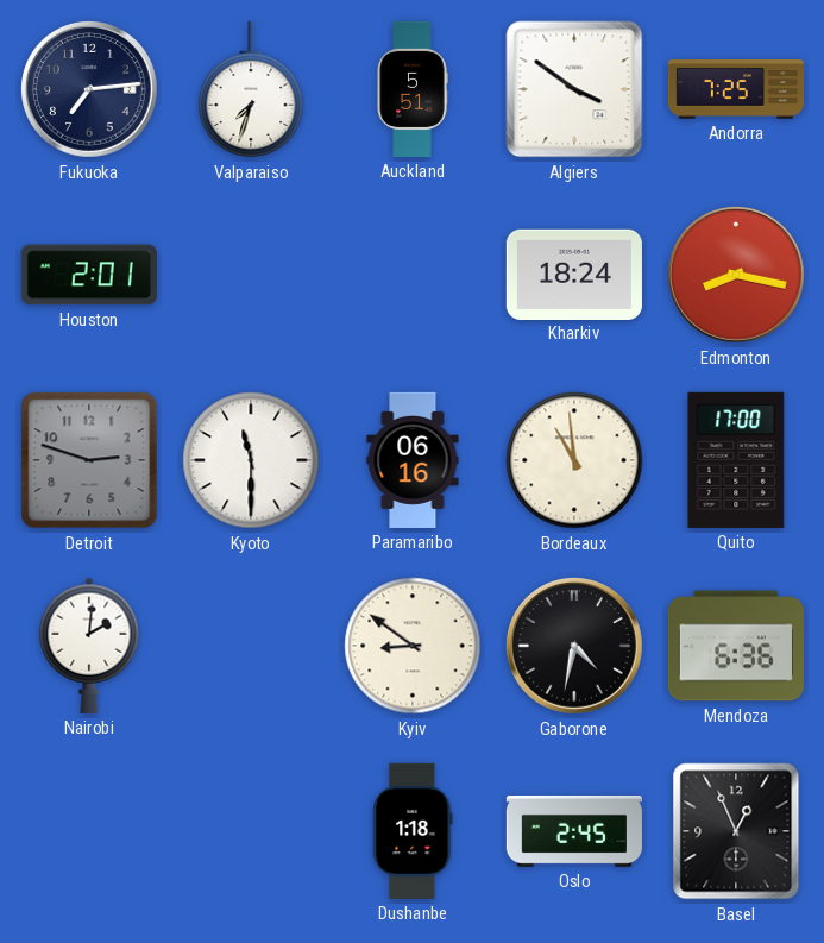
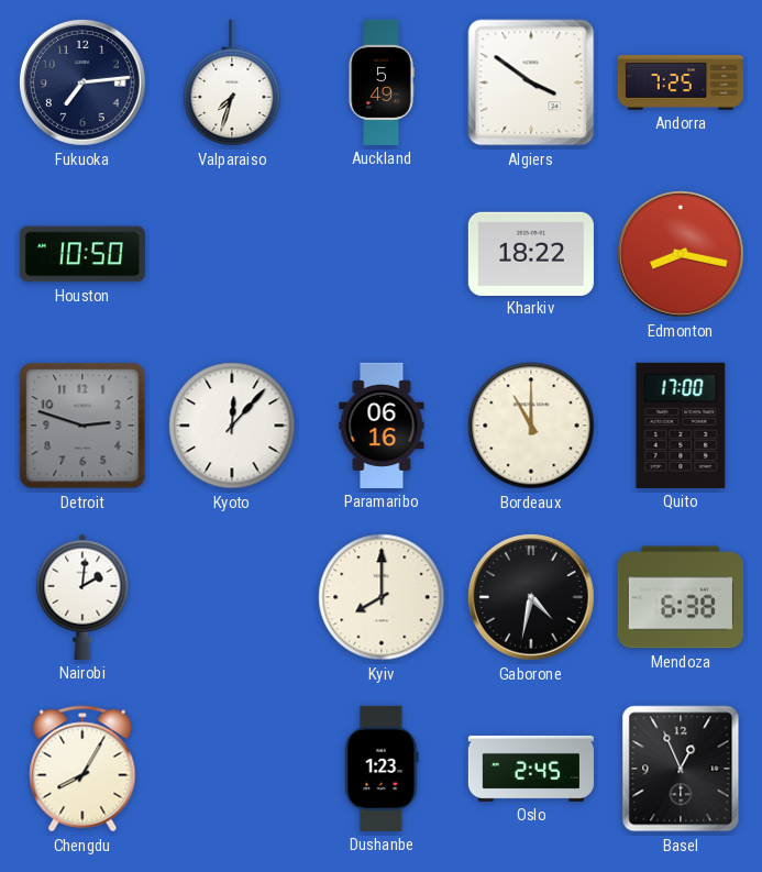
Auckland: 5:51 -> 5:49
Houston: 2:01 -> 10:50
Kharkiv: 18:24 -> 18:22
Kyoto: 11:30 -> 12:07
Bordeaux: 10:59 -> 11:00
Kyiv: 8:51 -> 8:00
Mendoza: 6:36 -> 6:38
Chengdu: none -> 8:05
Dushanbe: 1:18 -> 1:23
